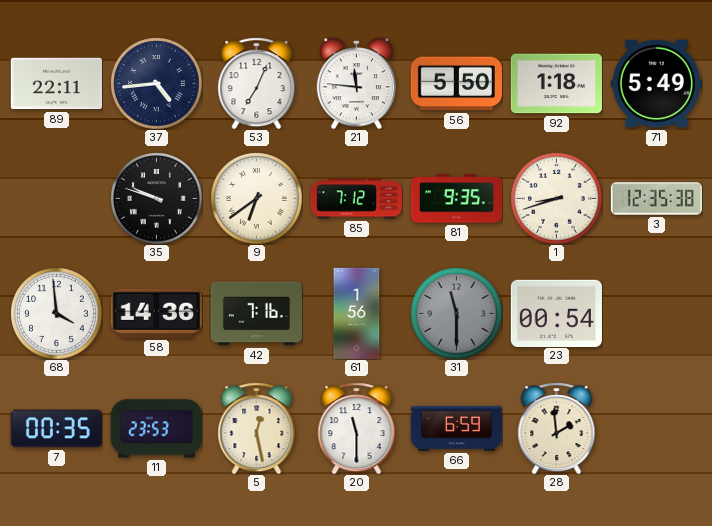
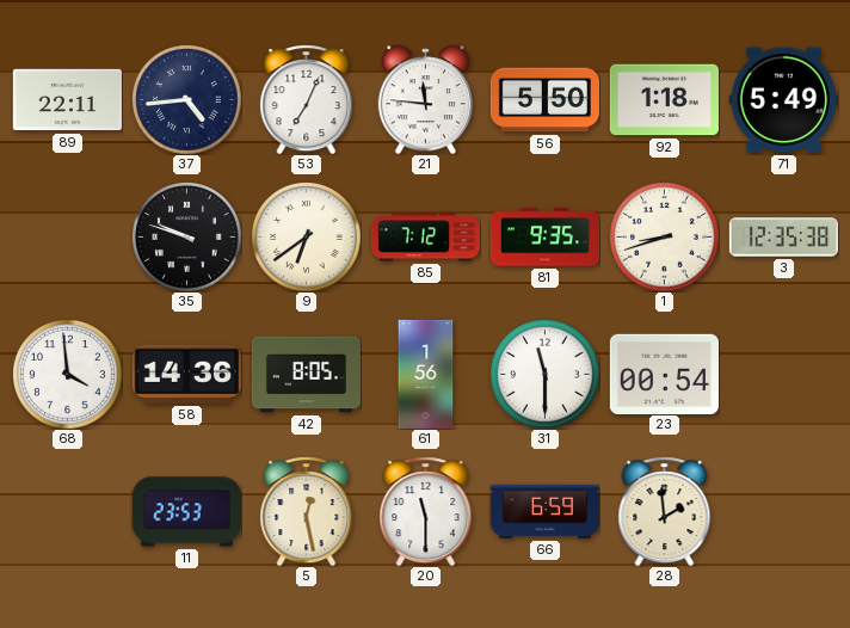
42: 7:16 -> 8:05
31 dial: grey -> white
7: 00:35 -> none
